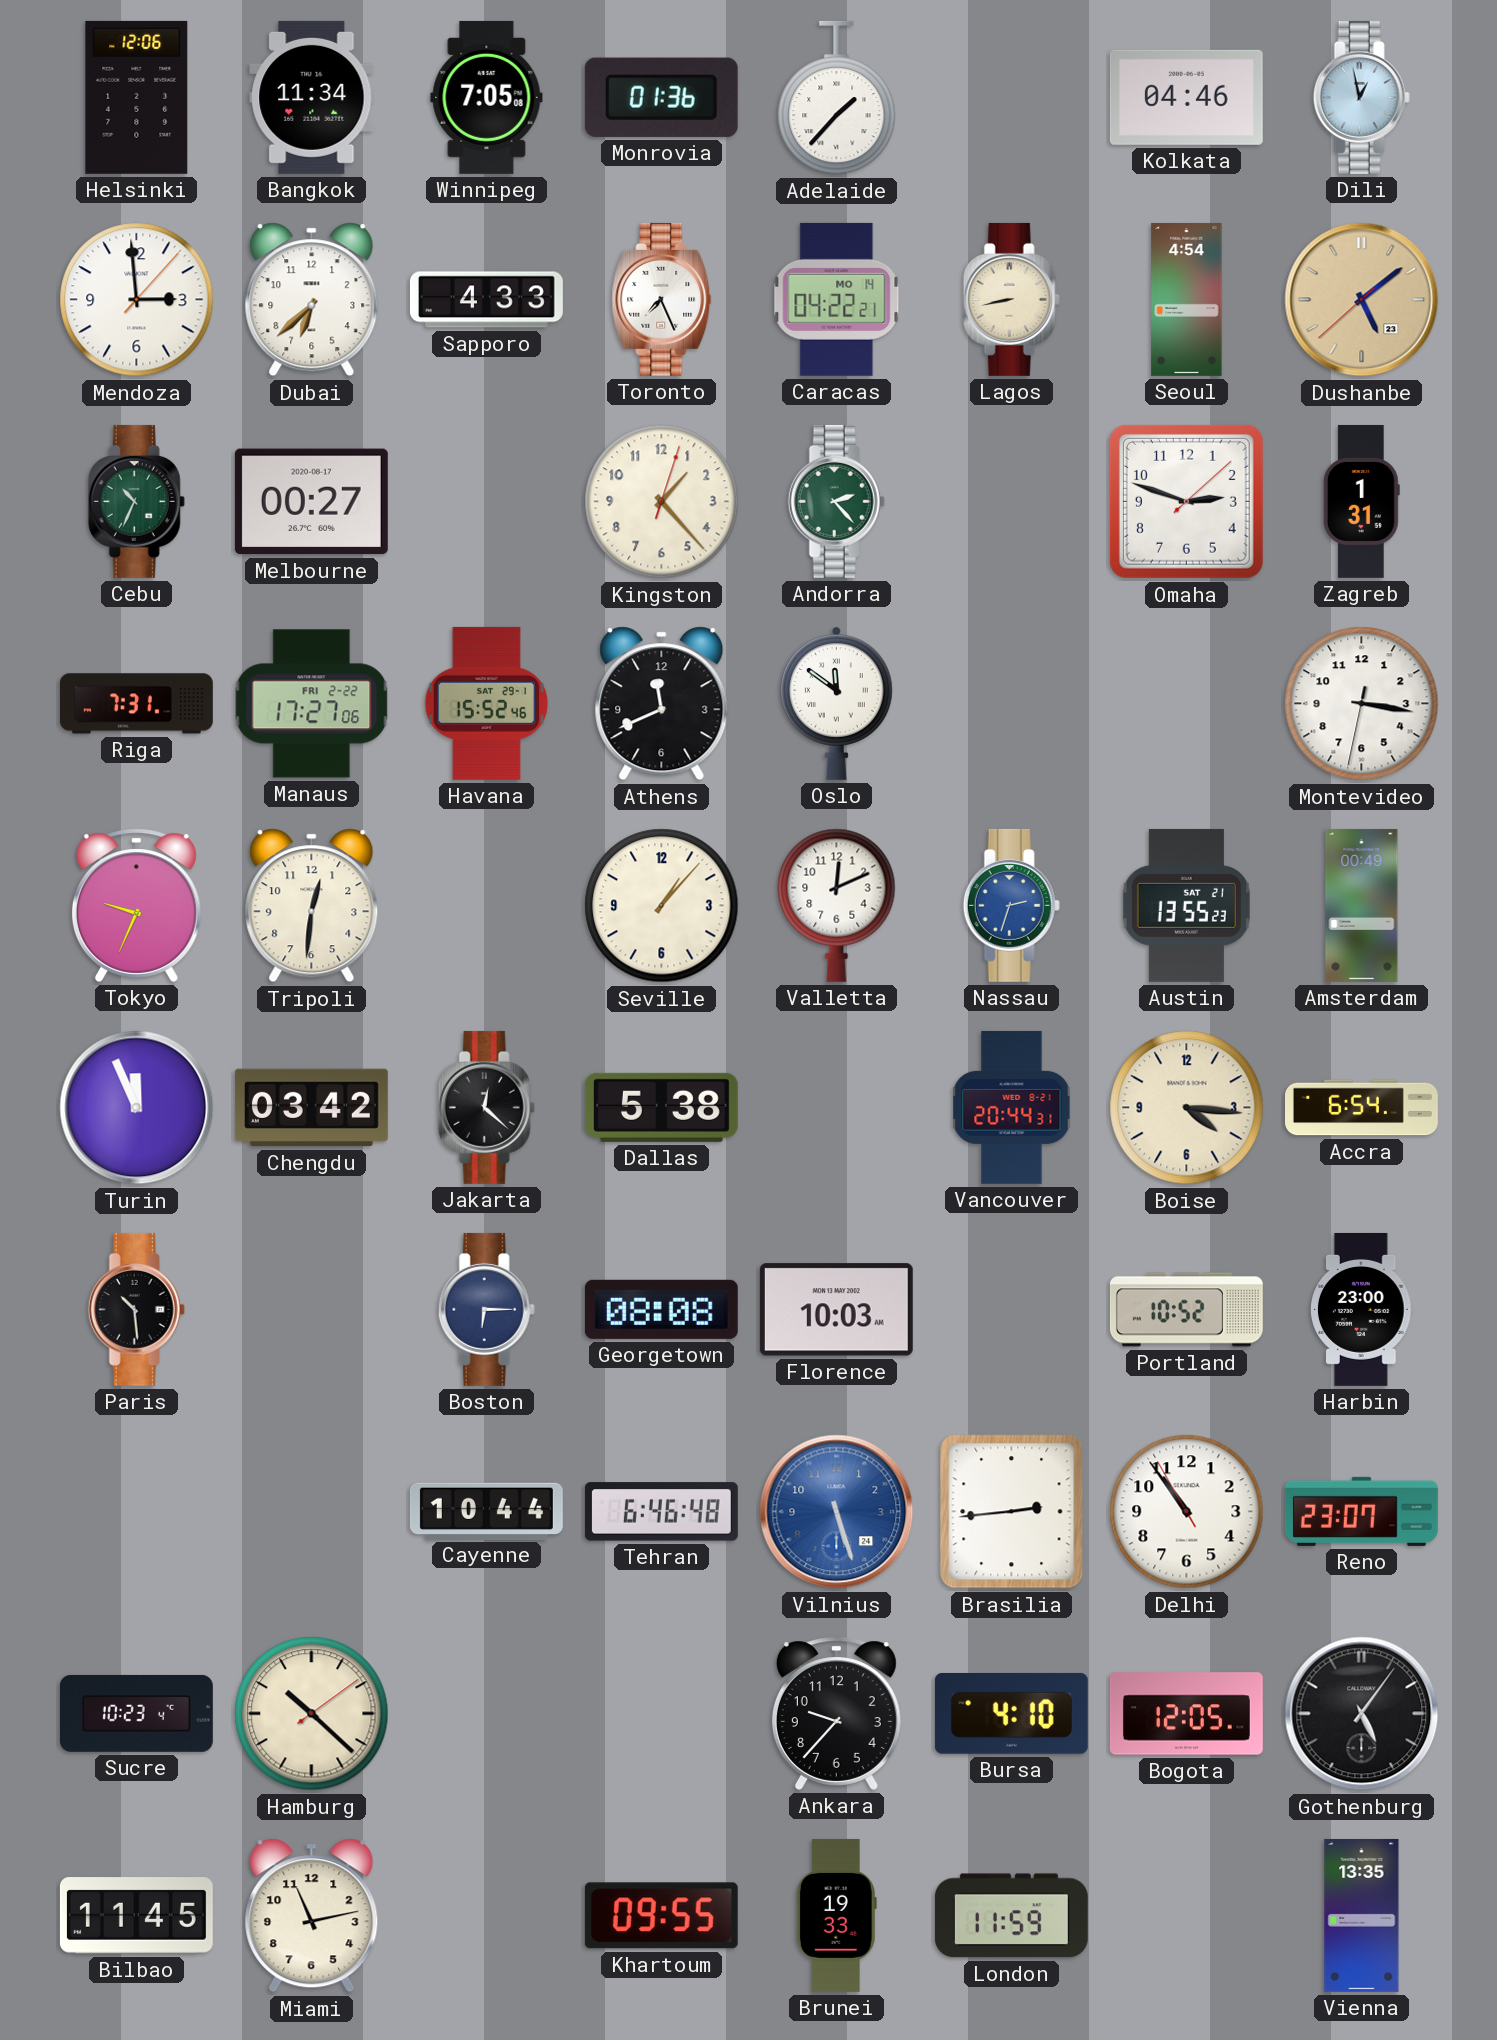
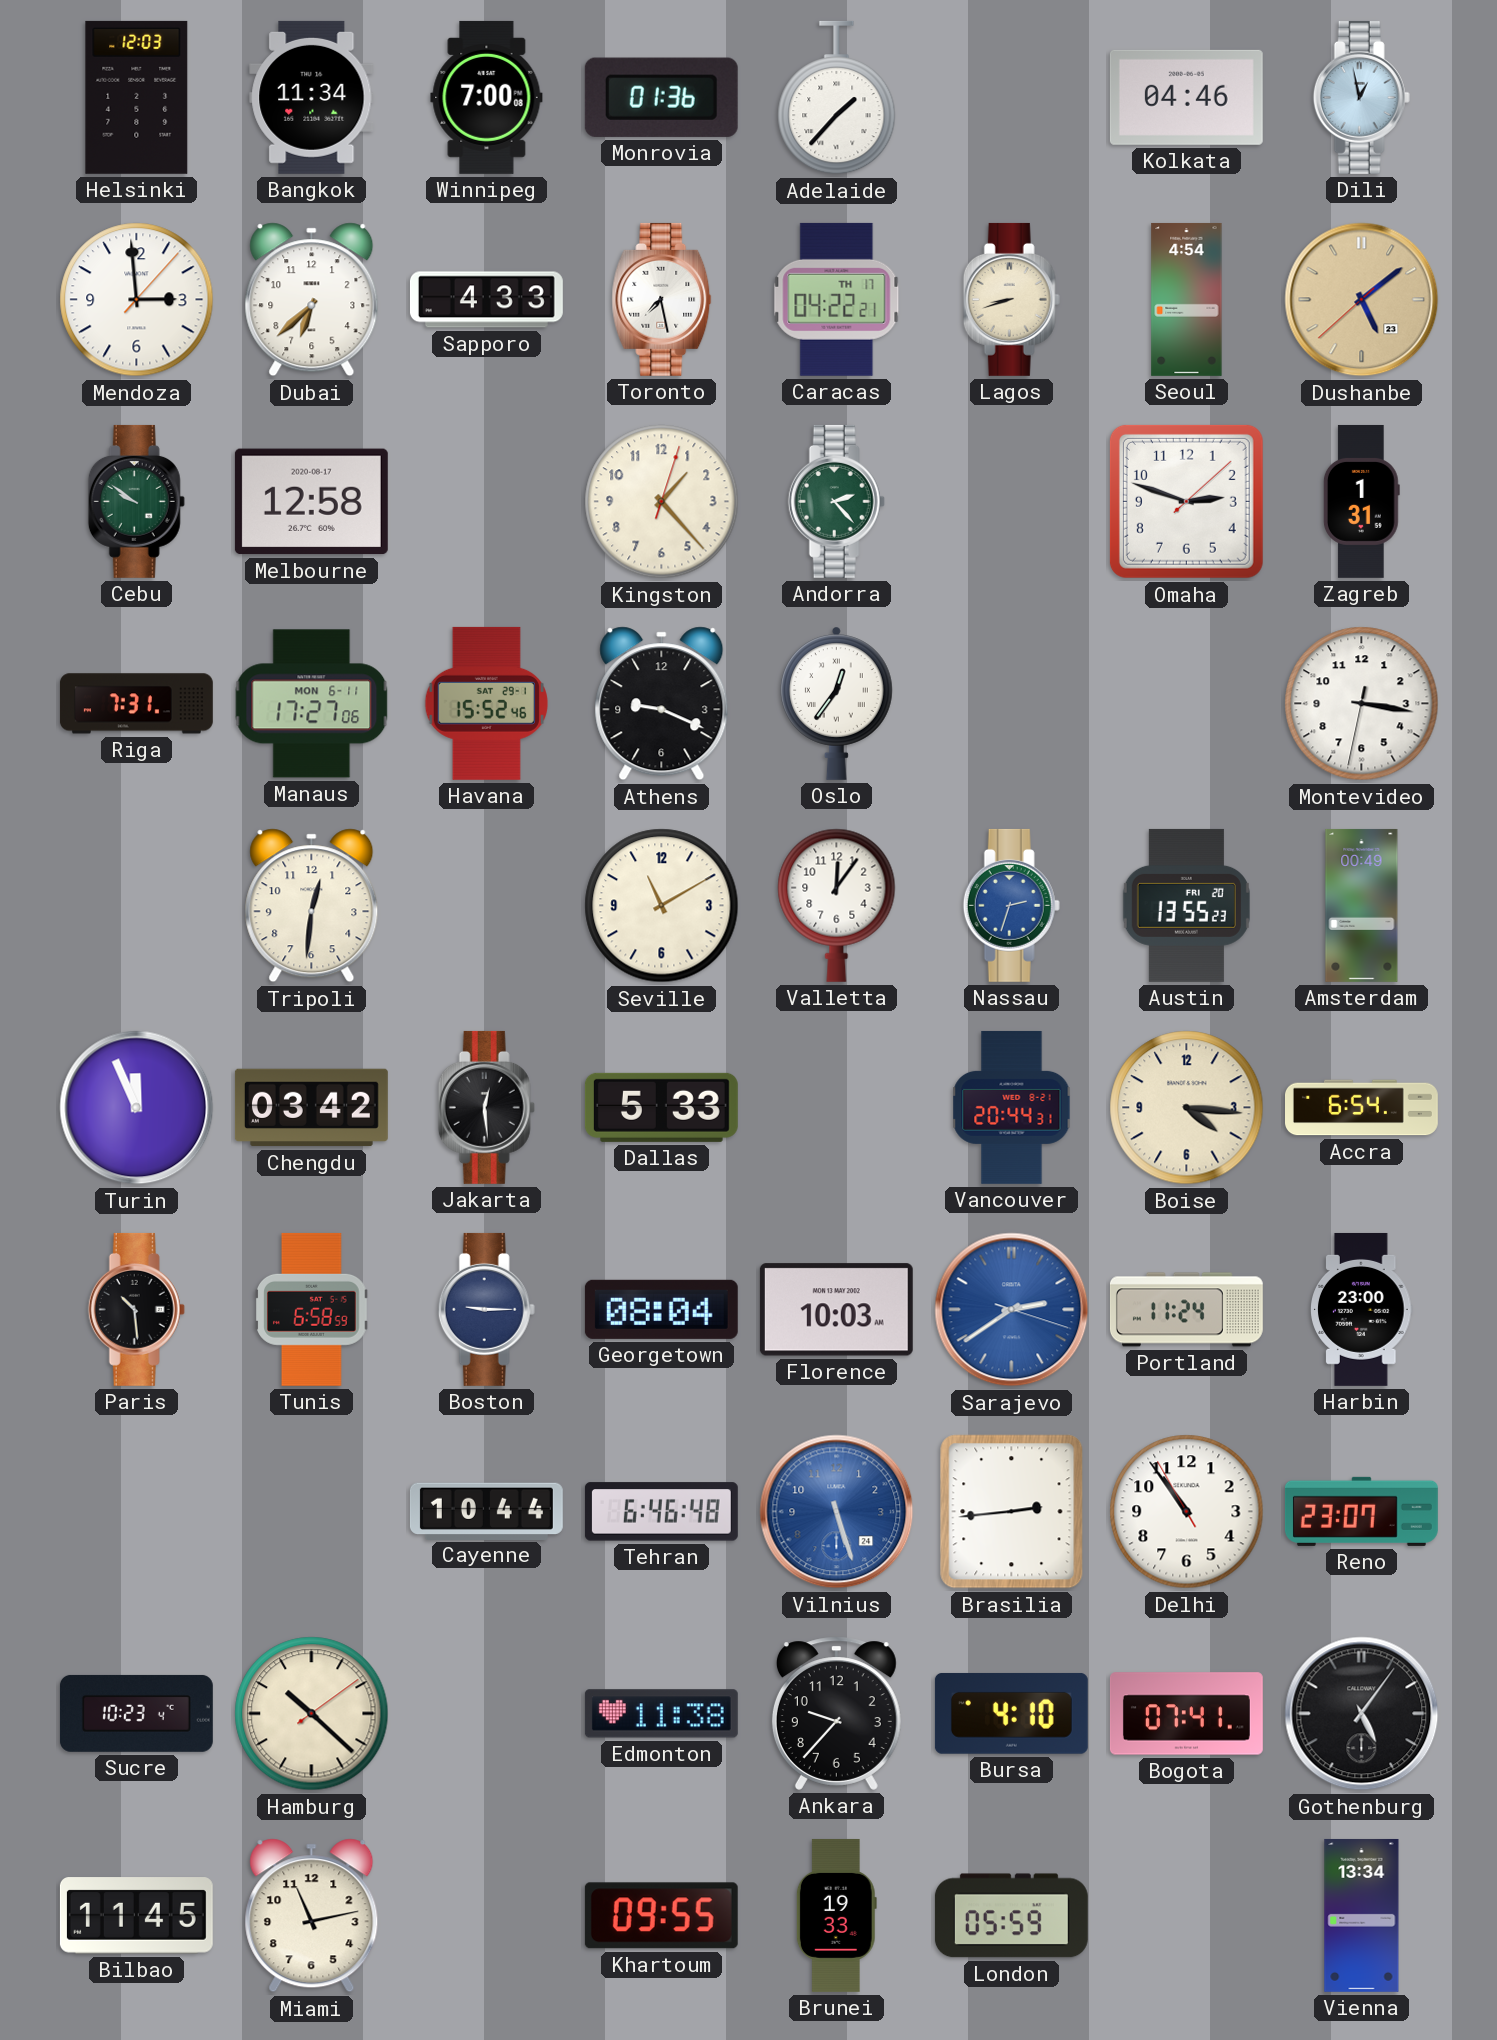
Helsinki: 12:06 -> 12:03
Winnipeg: 7:05 -> 7:00
Toronto: 7:26 -> 7:28
Caracas date: MO 14 -> TH 17
Lagos: 8:43 -> 8:42
Cebu: 10:34 -> 9:51
Melbourne: 00:27 -> 12:58
Manaus date: FRI 2-22 -> MON 6-11
Athens: 11:41 -> 9:19
Oslo: 11:51 -> 12:36
Tokyo: 9:34 -> none
Seville: 1:07 -> 11:10
Valletta: 12:11 -> 12:06
Austin date: SAT 21 -> FRI 20
Jakarta: 12:22 -> 12:29
Dallas: 5:38 -> 5:33
Tunis: none -> 6:58
Boston: 6:15 -> 9:15
Georgetown: 08:08 -> 08:04
Sarajevo: none -> 2:39
Portland: 10:52 -> 11:24
Edmonton: none -> 11:38
Bogota: 12:05 -> 07:41
London: 11:59 -> 05:59
Vienna: 13:35 -> 13:34
